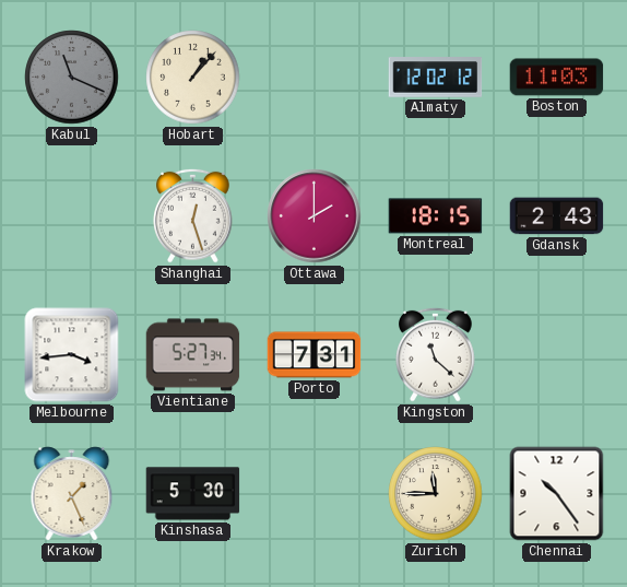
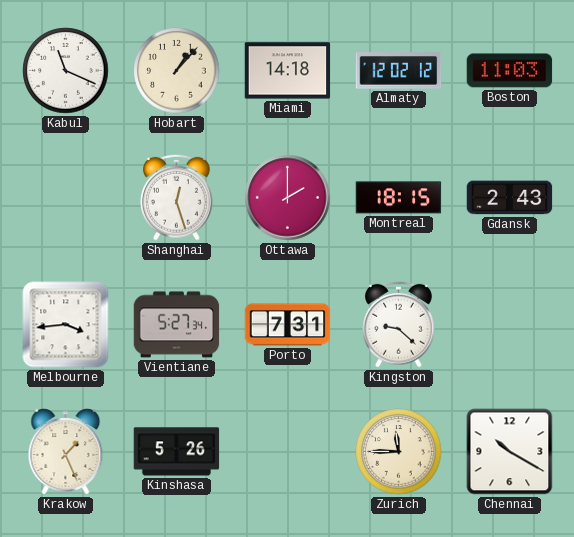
Kabul dial: grey -> white
Miami: none -> 14:18
Kingston: 11:22 -> 9:22
Kinshasa: 5:30 -> 5:26
Chennai: 10:24 -> 10:20
